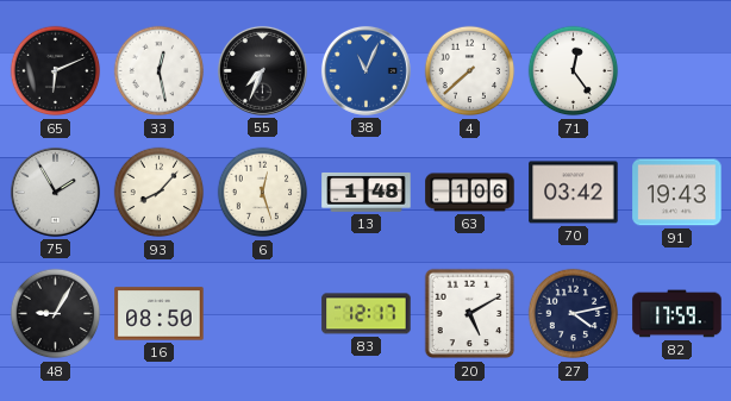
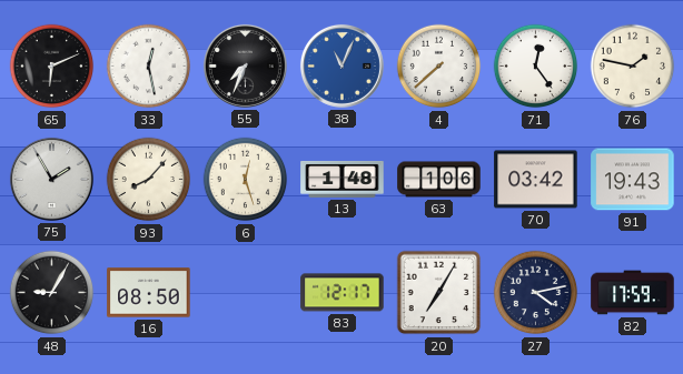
76: none -> 1:47
20: 5:10 -> 7:05
